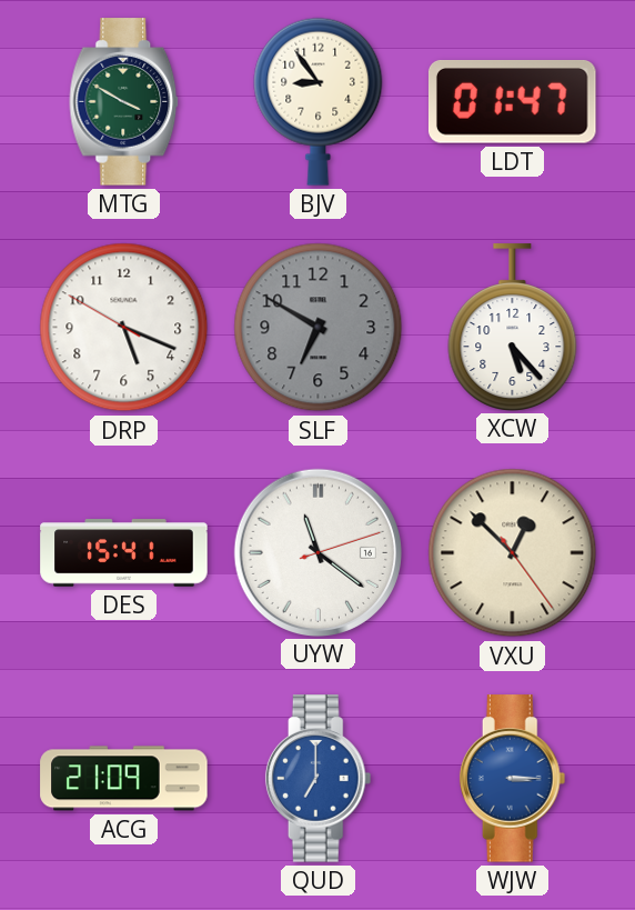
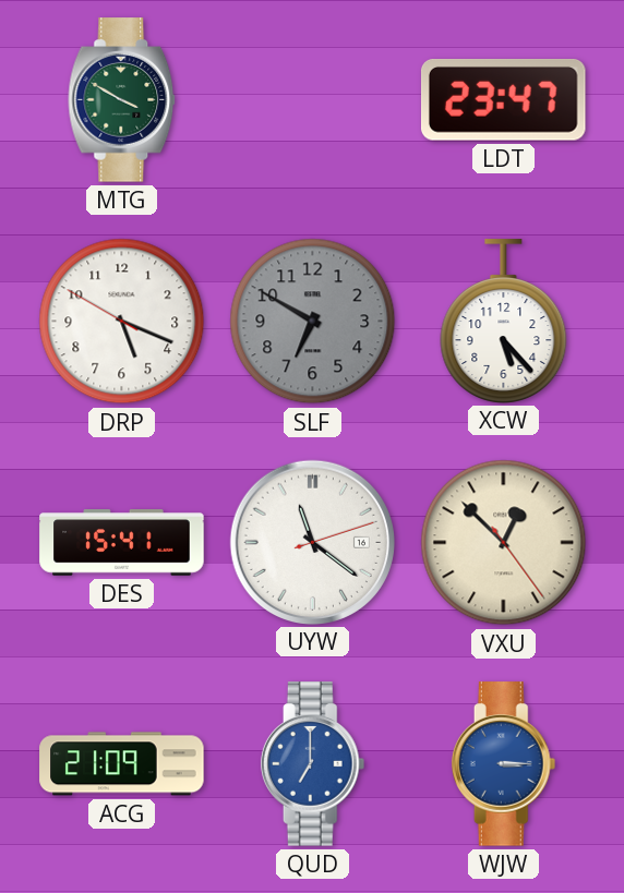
BJV: 8:54 -> none
LDT: 01:47 -> 23:47
